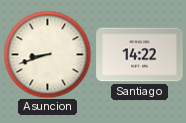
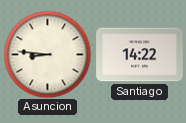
Asuncion: 8:42 -> 8:46
